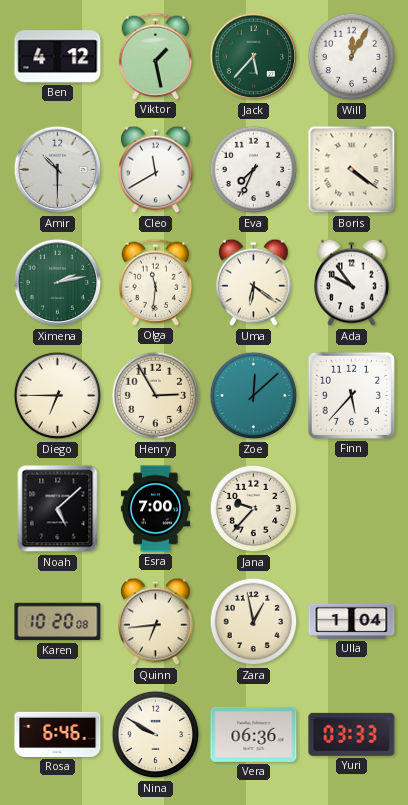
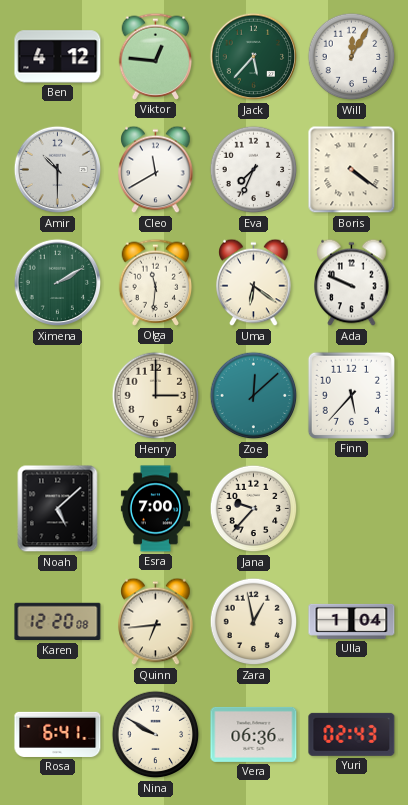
Viktor: 1:28 -> 12:46
Ximena: 2:13 -> 2:10
Ada: 9:54 -> 9:49
Diego: 6:45 -> none
Henry: 2:55 -> 3:00
Karen: 10:20 -> 12:20
Rosa: 6:46 -> 6:41
Yuri: 03:33 -> 02:43
